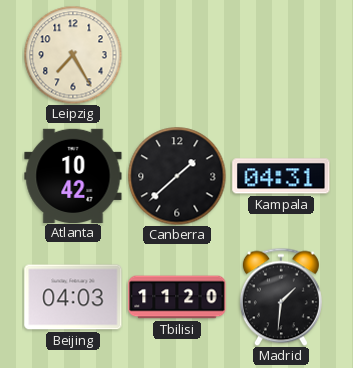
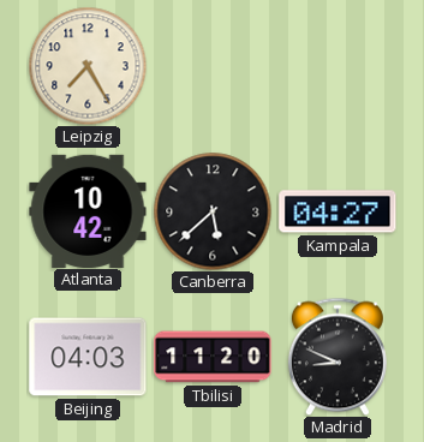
Canberra: 1:38 -> 5:38
Kampala: 04:31 -> 04:27
Madrid: 1:31 -> 8:49
